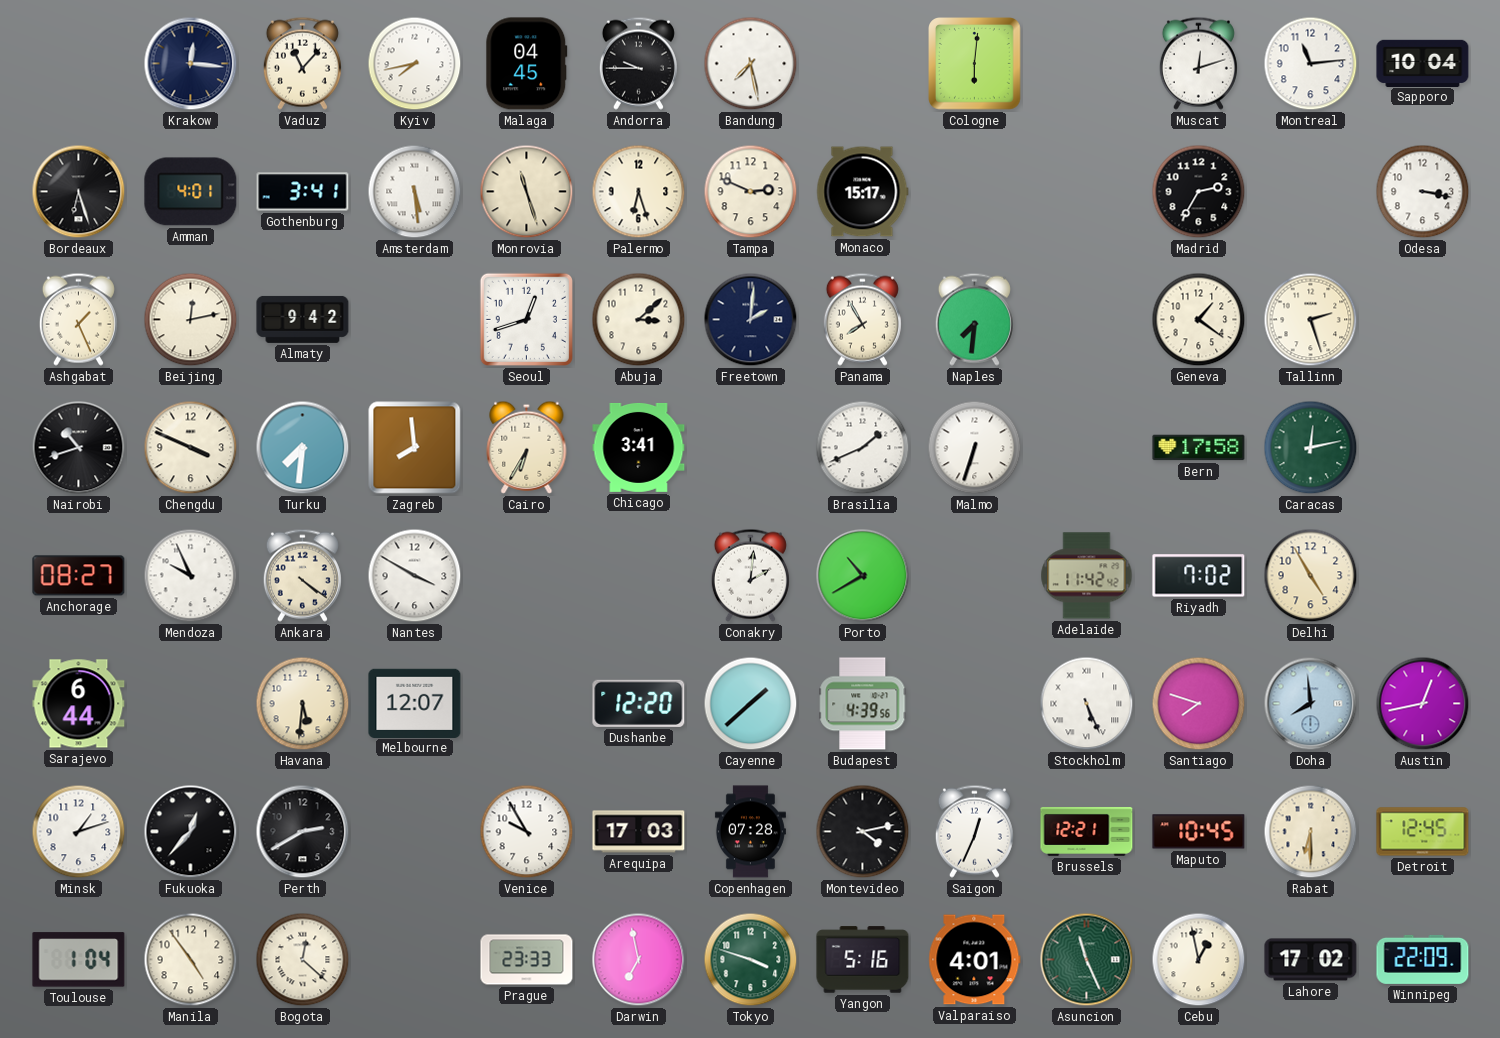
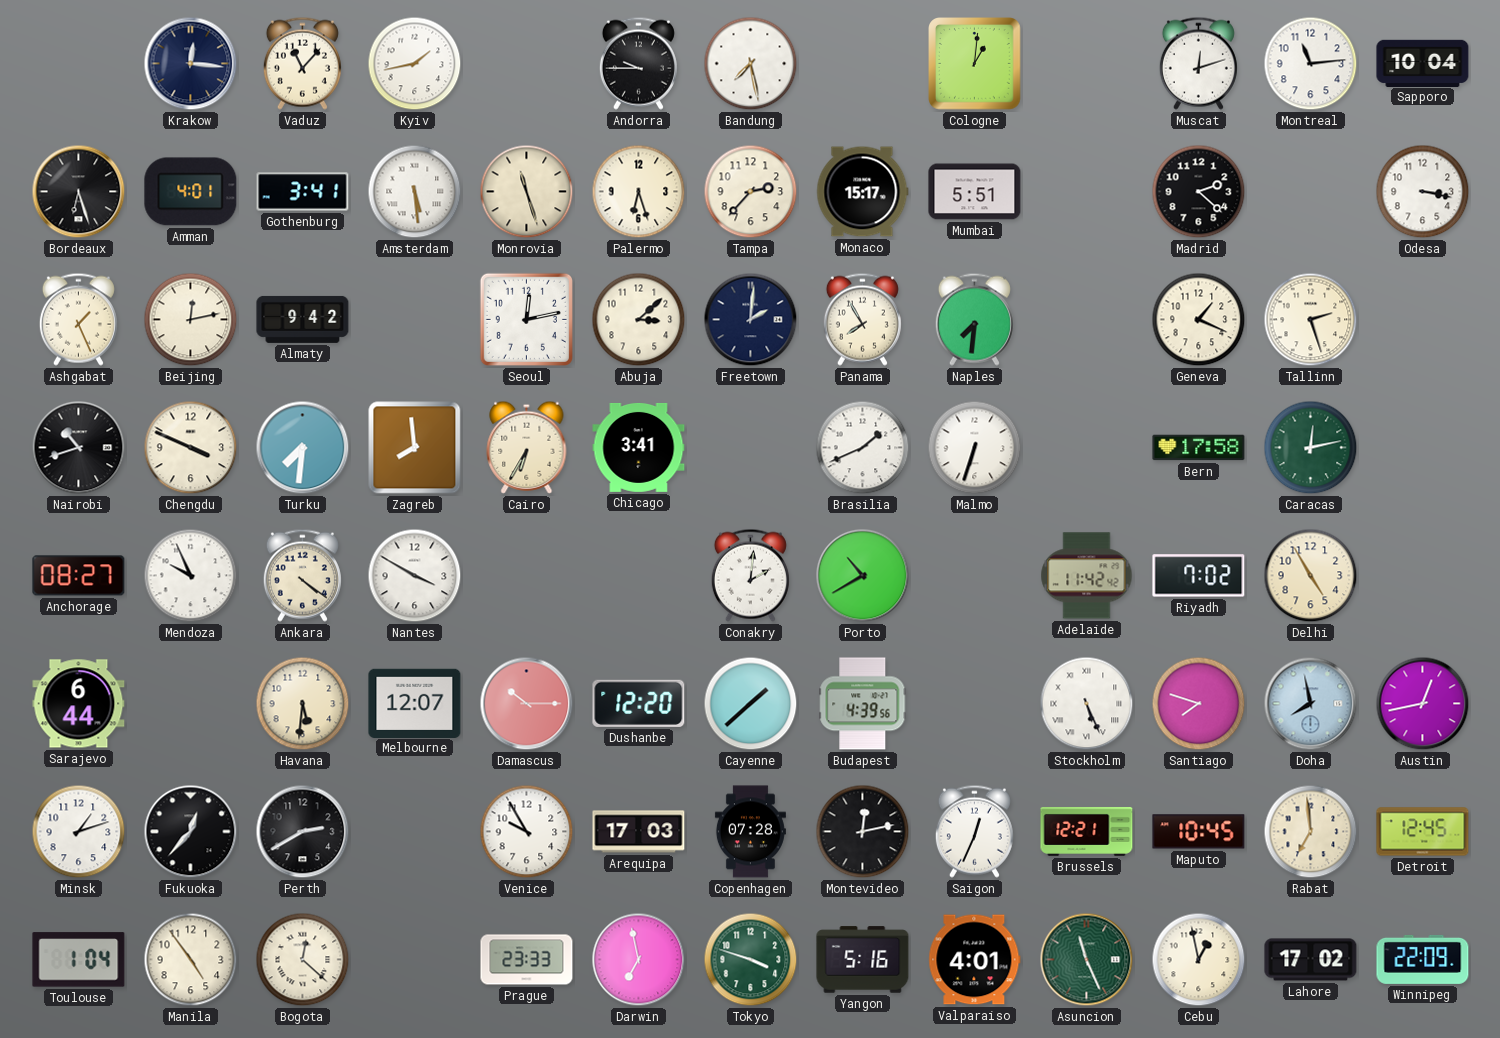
Kyiv: 7:43 -> 1:43
Malaga: 04:45 -> none
Cologne: 6:01 -> 1:01
Tampa: 2:49 -> 2:37
Mumbai: none -> 5:51
Madrid: 2:35 -> 2:22
Seoul: 12:42 -> 12:13
Geneva: 1:21 -> 1:19
Damascus: none -> 10:15
Doha: 7:59 -> 7:58
Montevideo: 4:13 -> 12:13
Rabat: 6:30 -> 6:59
